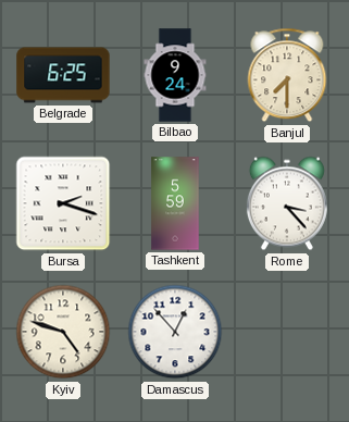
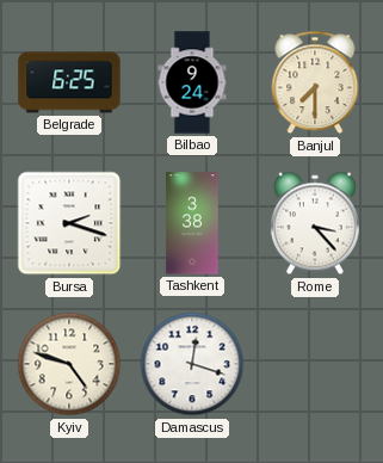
Tashkent: 5:59 -> 3:38
Damascus: 12:53 -> 12:18
